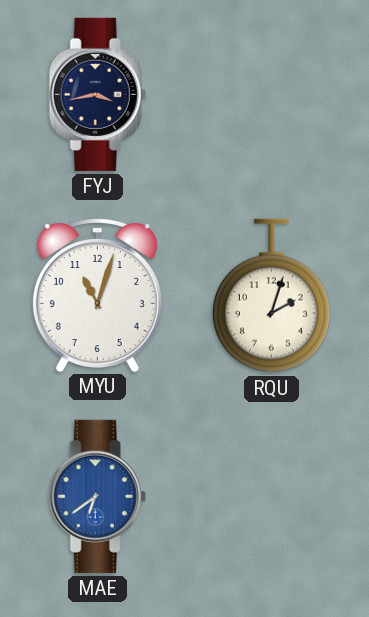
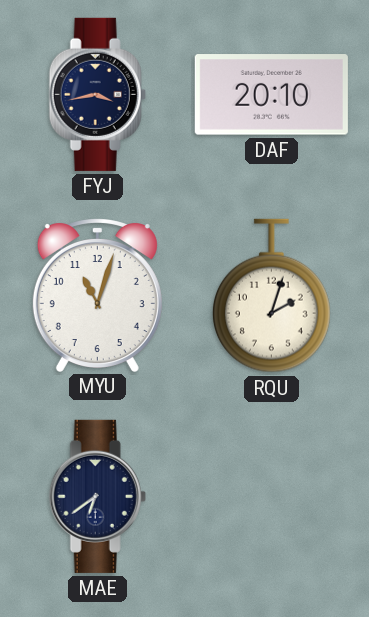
DAF: none -> 20:10
MAE dial: blue -> navy
